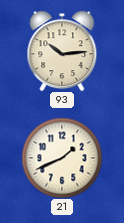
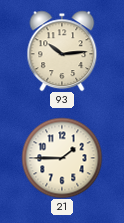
21: 1:41 -> 1:45
